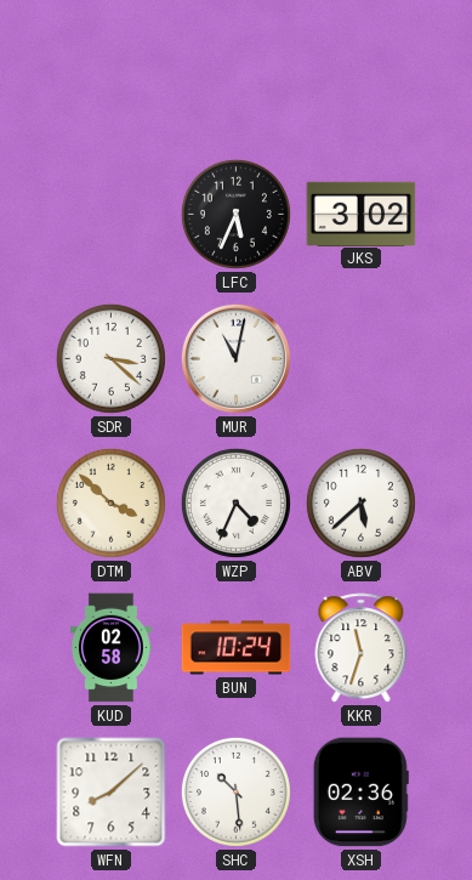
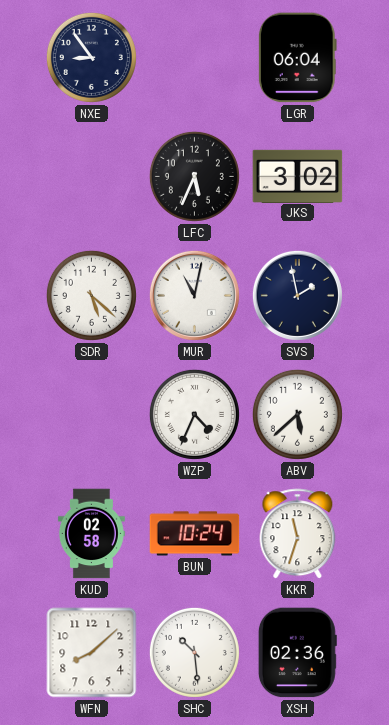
NXE: none -> 8:54
LGR: none -> 06:04
SDR: 3:22 -> 5:22
SVS: none -> 1:58
DTM: 3:52 -> none
